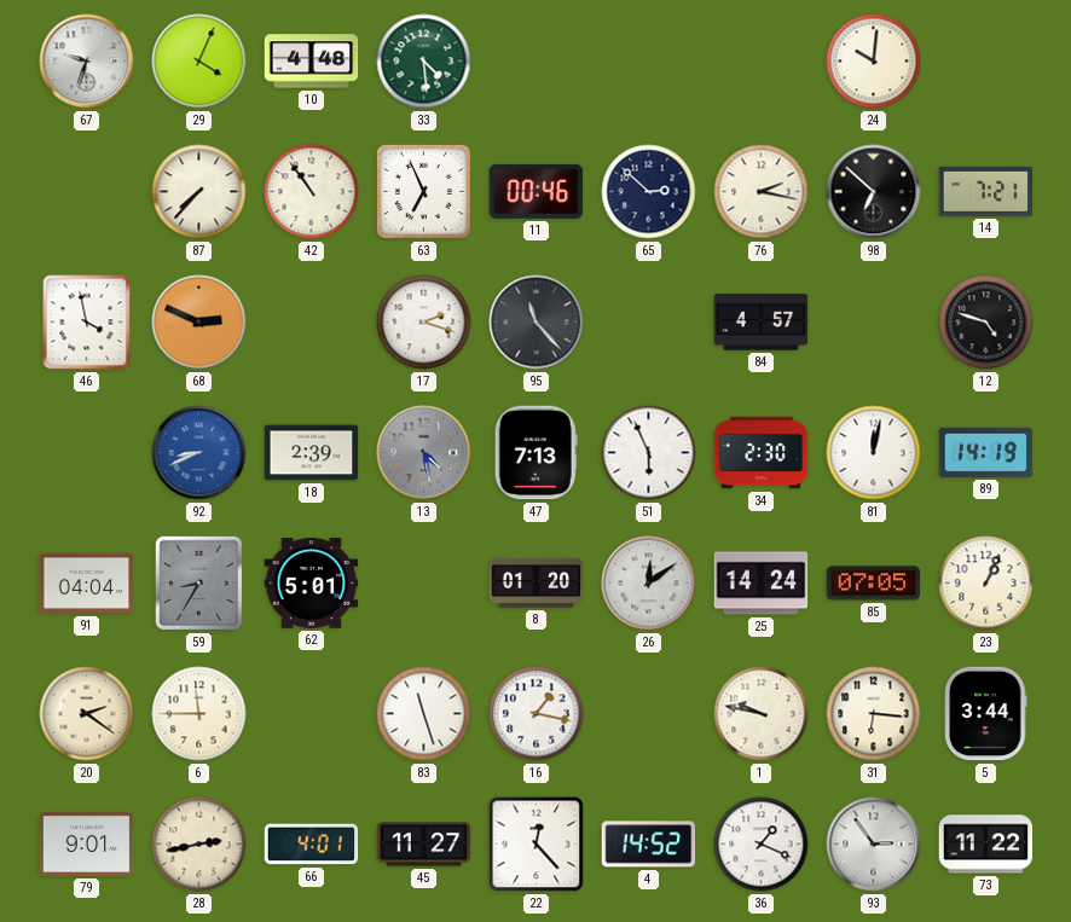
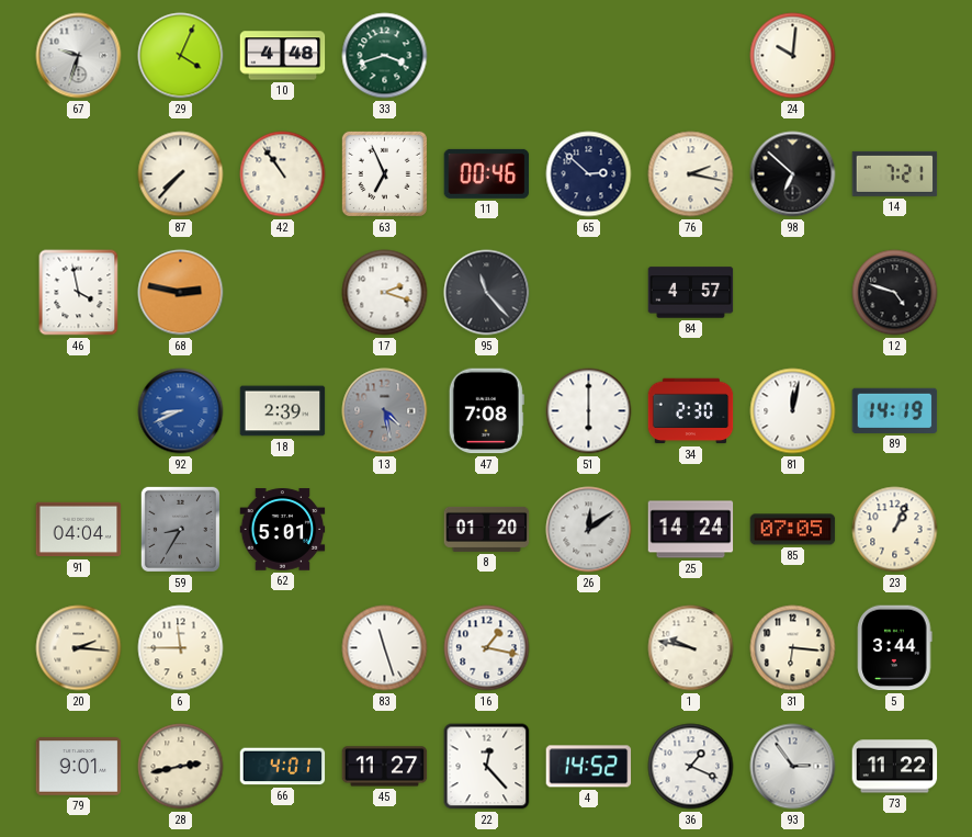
33: 4:29 -> 3:42
68: 2:49 -> 2:47
47: 7:13 -> 7:08
51: 5:56 -> 6:00
20: 2:21 -> 2:16
